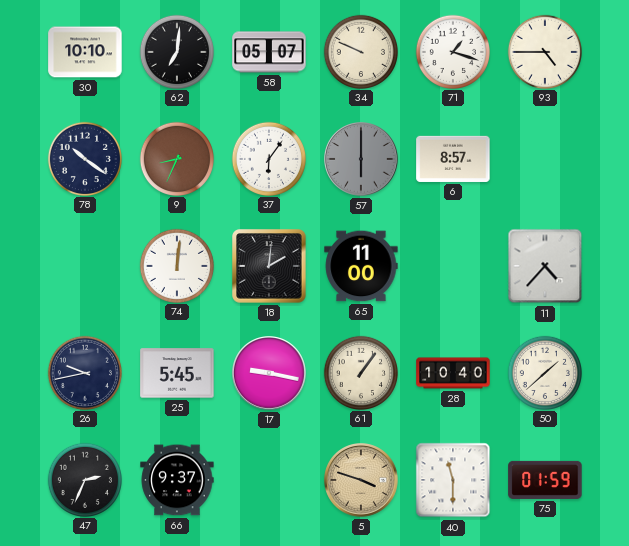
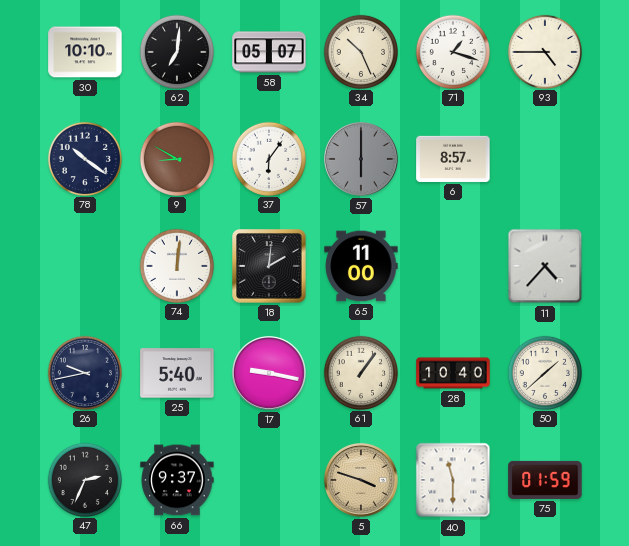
34: 9:49 -> 10:26
9: 8:34 -> 8:50
25: 5:45 -> 5:40
